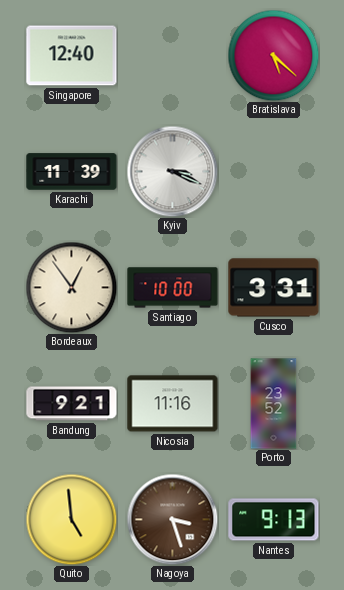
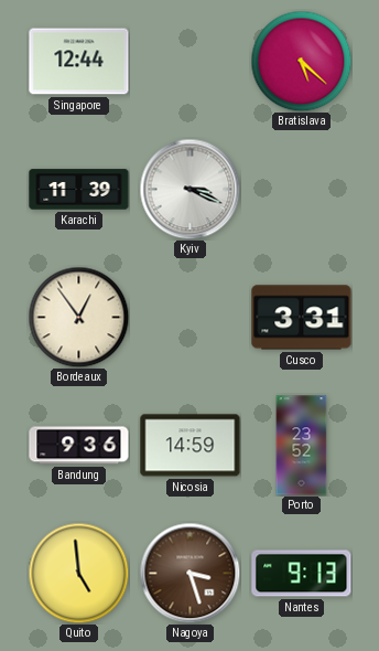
Singapore: 12:40 -> 12:44
Santiago: 10:00 -> none
Bandung: 9:21 -> 9:36
Nicosia: 11:16 -> 14:59
